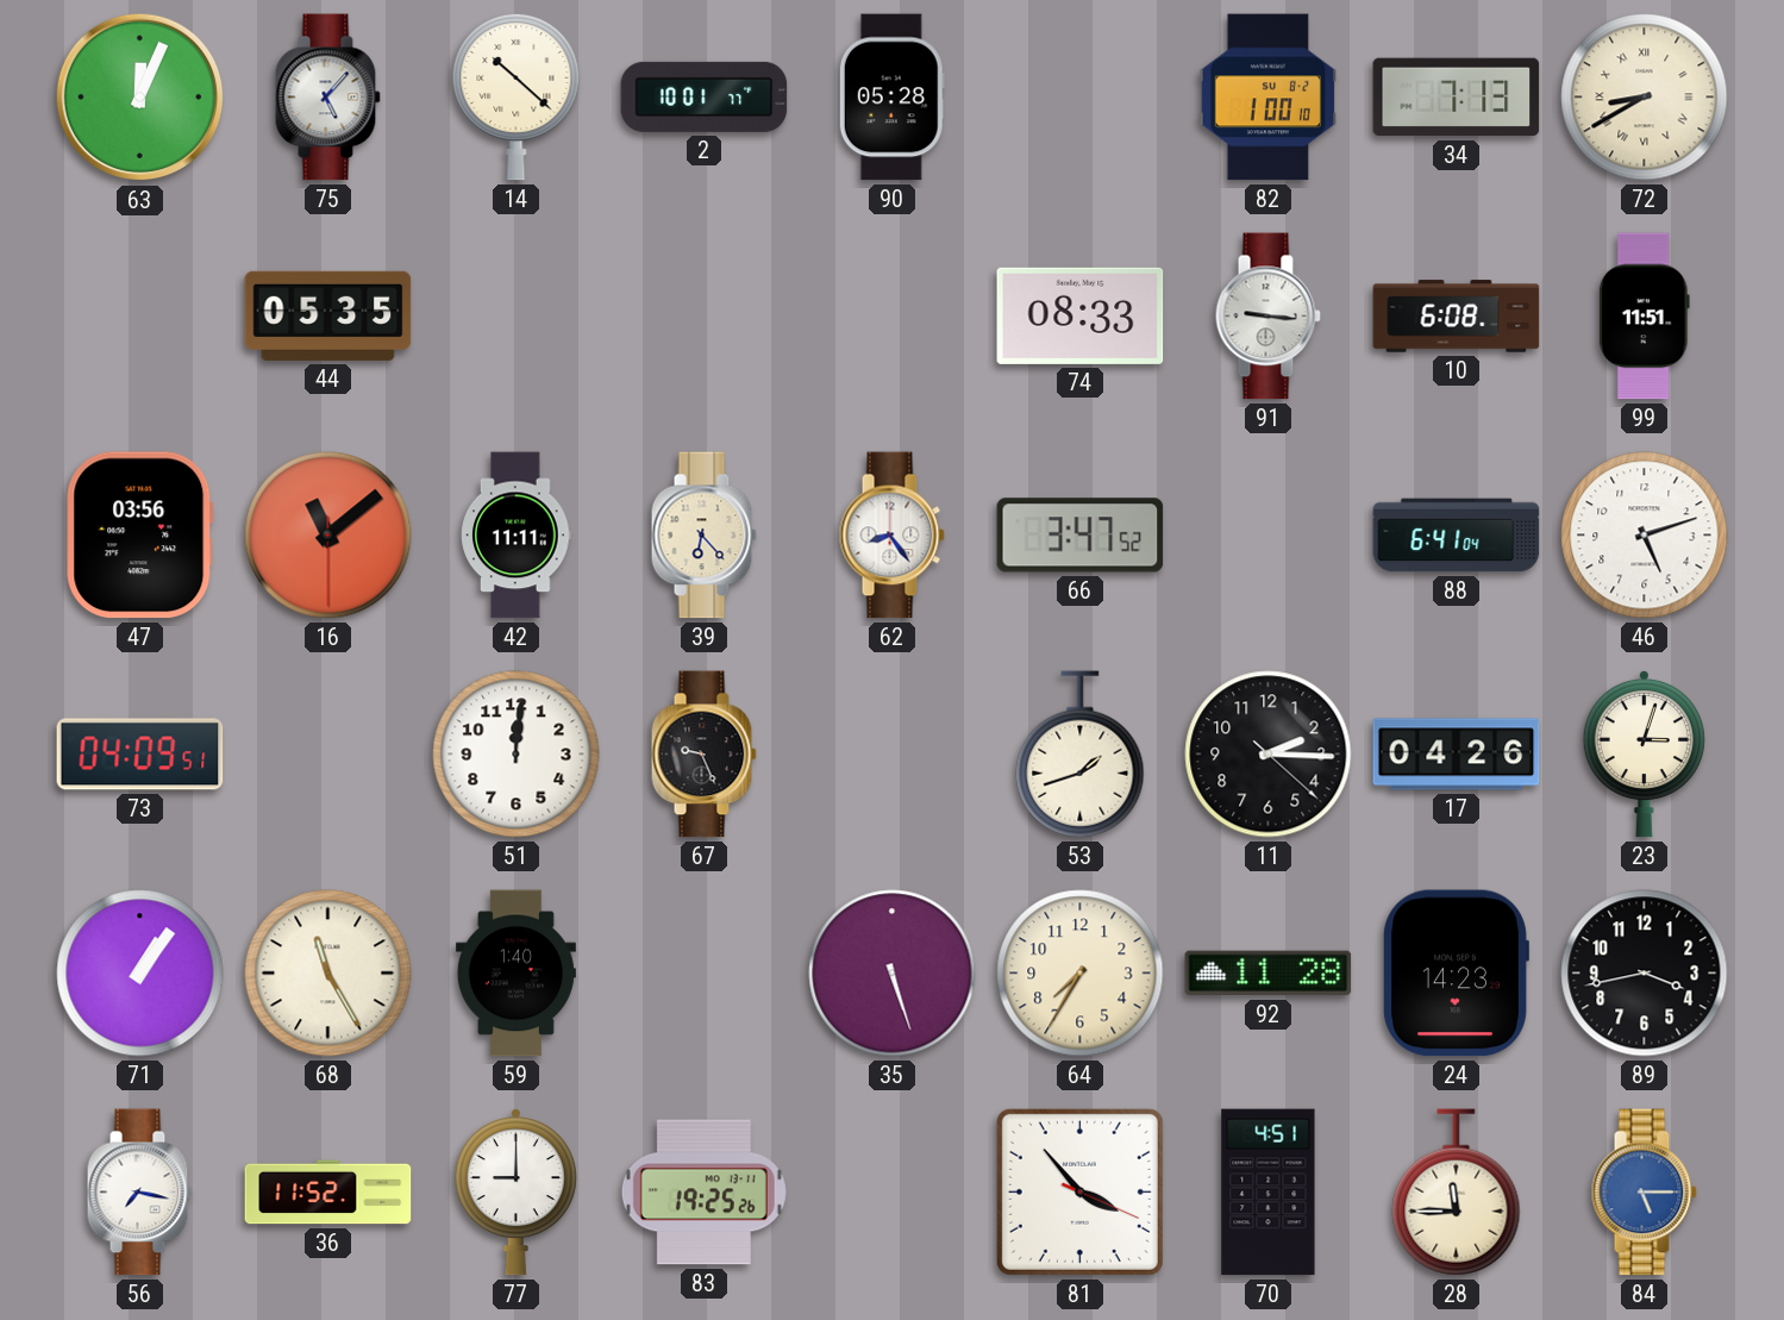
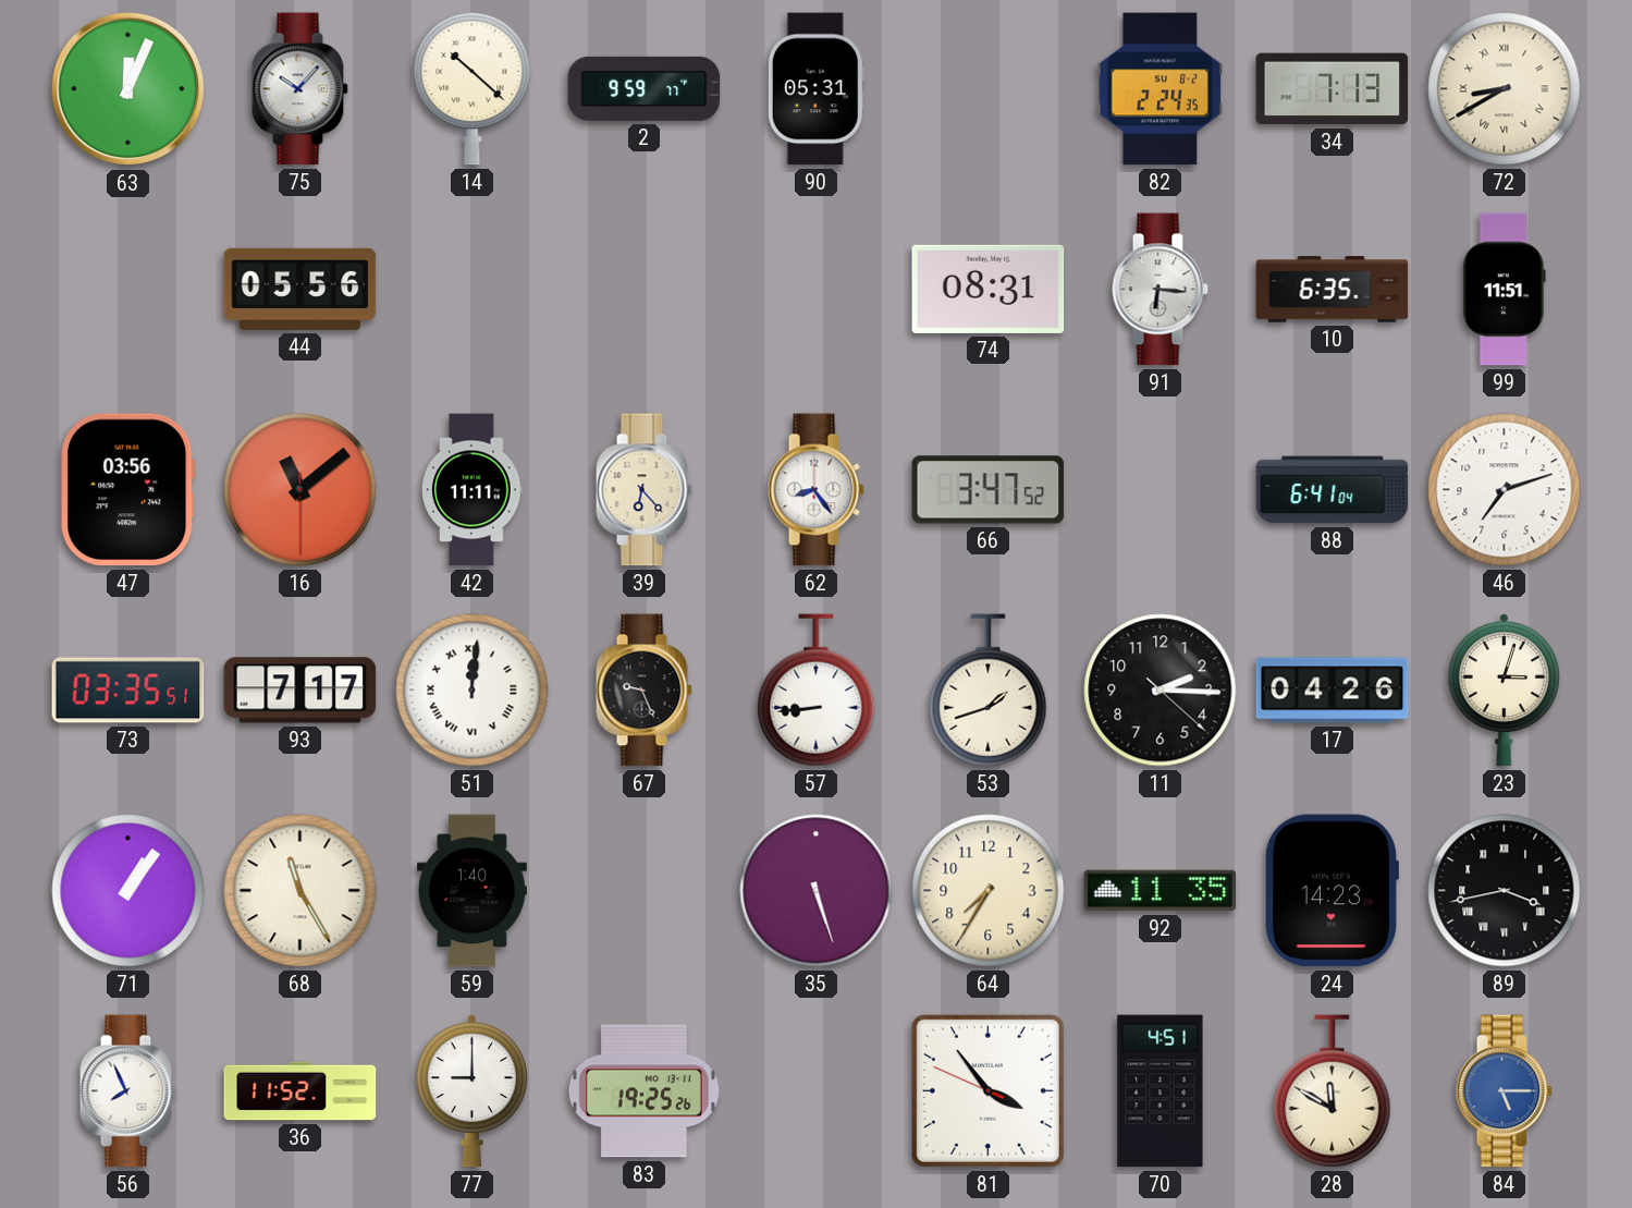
75: 5:07 -> 10:07
2: 10:01 -> 9:59
90: 05:28 -> 05:31
82: 1:00 -> 2:24
44: 05:35 -> 05:56
74: 08:33 -> 08:31
91: 9:16 -> 6:16
10: 6:08 -> 6:35
46: 5:12 -> 7:12
73: 04:09 -> 03:35
93: none -> 7:17
51 numerals: Arabic -> Roman
57: none -> 8:44
92: 11:28 -> 11:35
89 numerals: Arabic -> Roman
56: 7:17 -> 7:56
81: 3:53:19 -> 3:53:49
28: 11:45 -> 11:50
